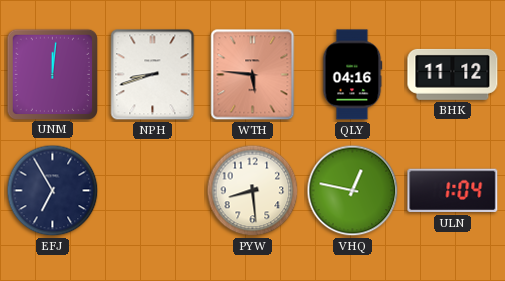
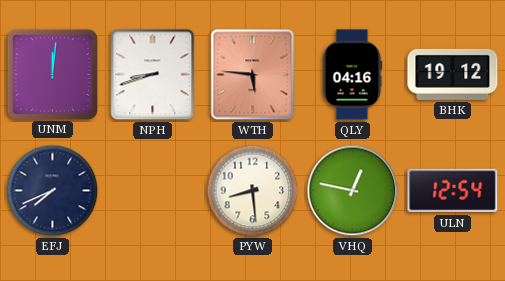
BHK: 11:12 -> 19:12
EFJ: 6:55 -> 7:41
ULN: 1:04 -> 12:54
